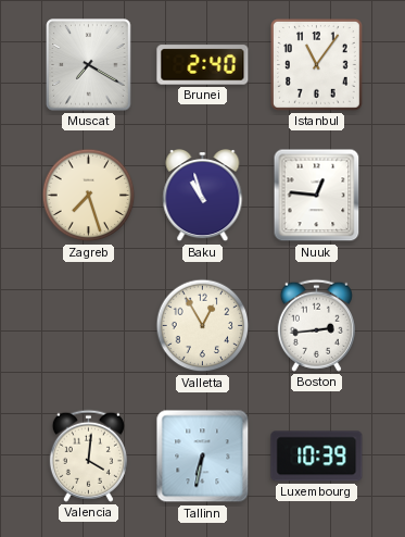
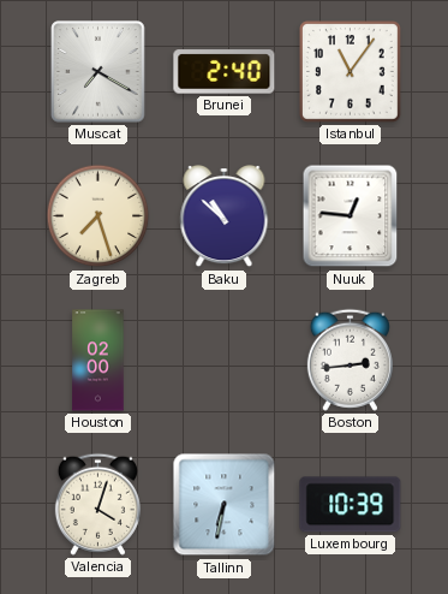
Baku: 10:57 -> 10:52
Houston: none -> 02:00
Valletta: 12:55 -> none
Valencia: 4:01 -> 4:03
